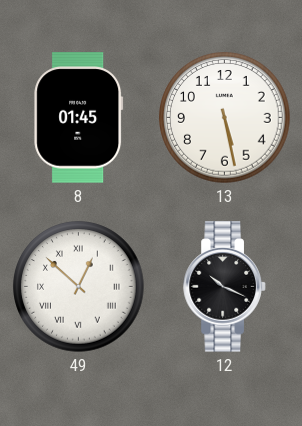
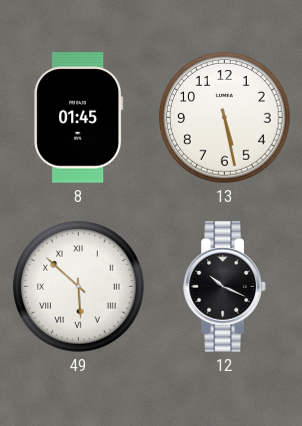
49: 12:52 -> 5:52
